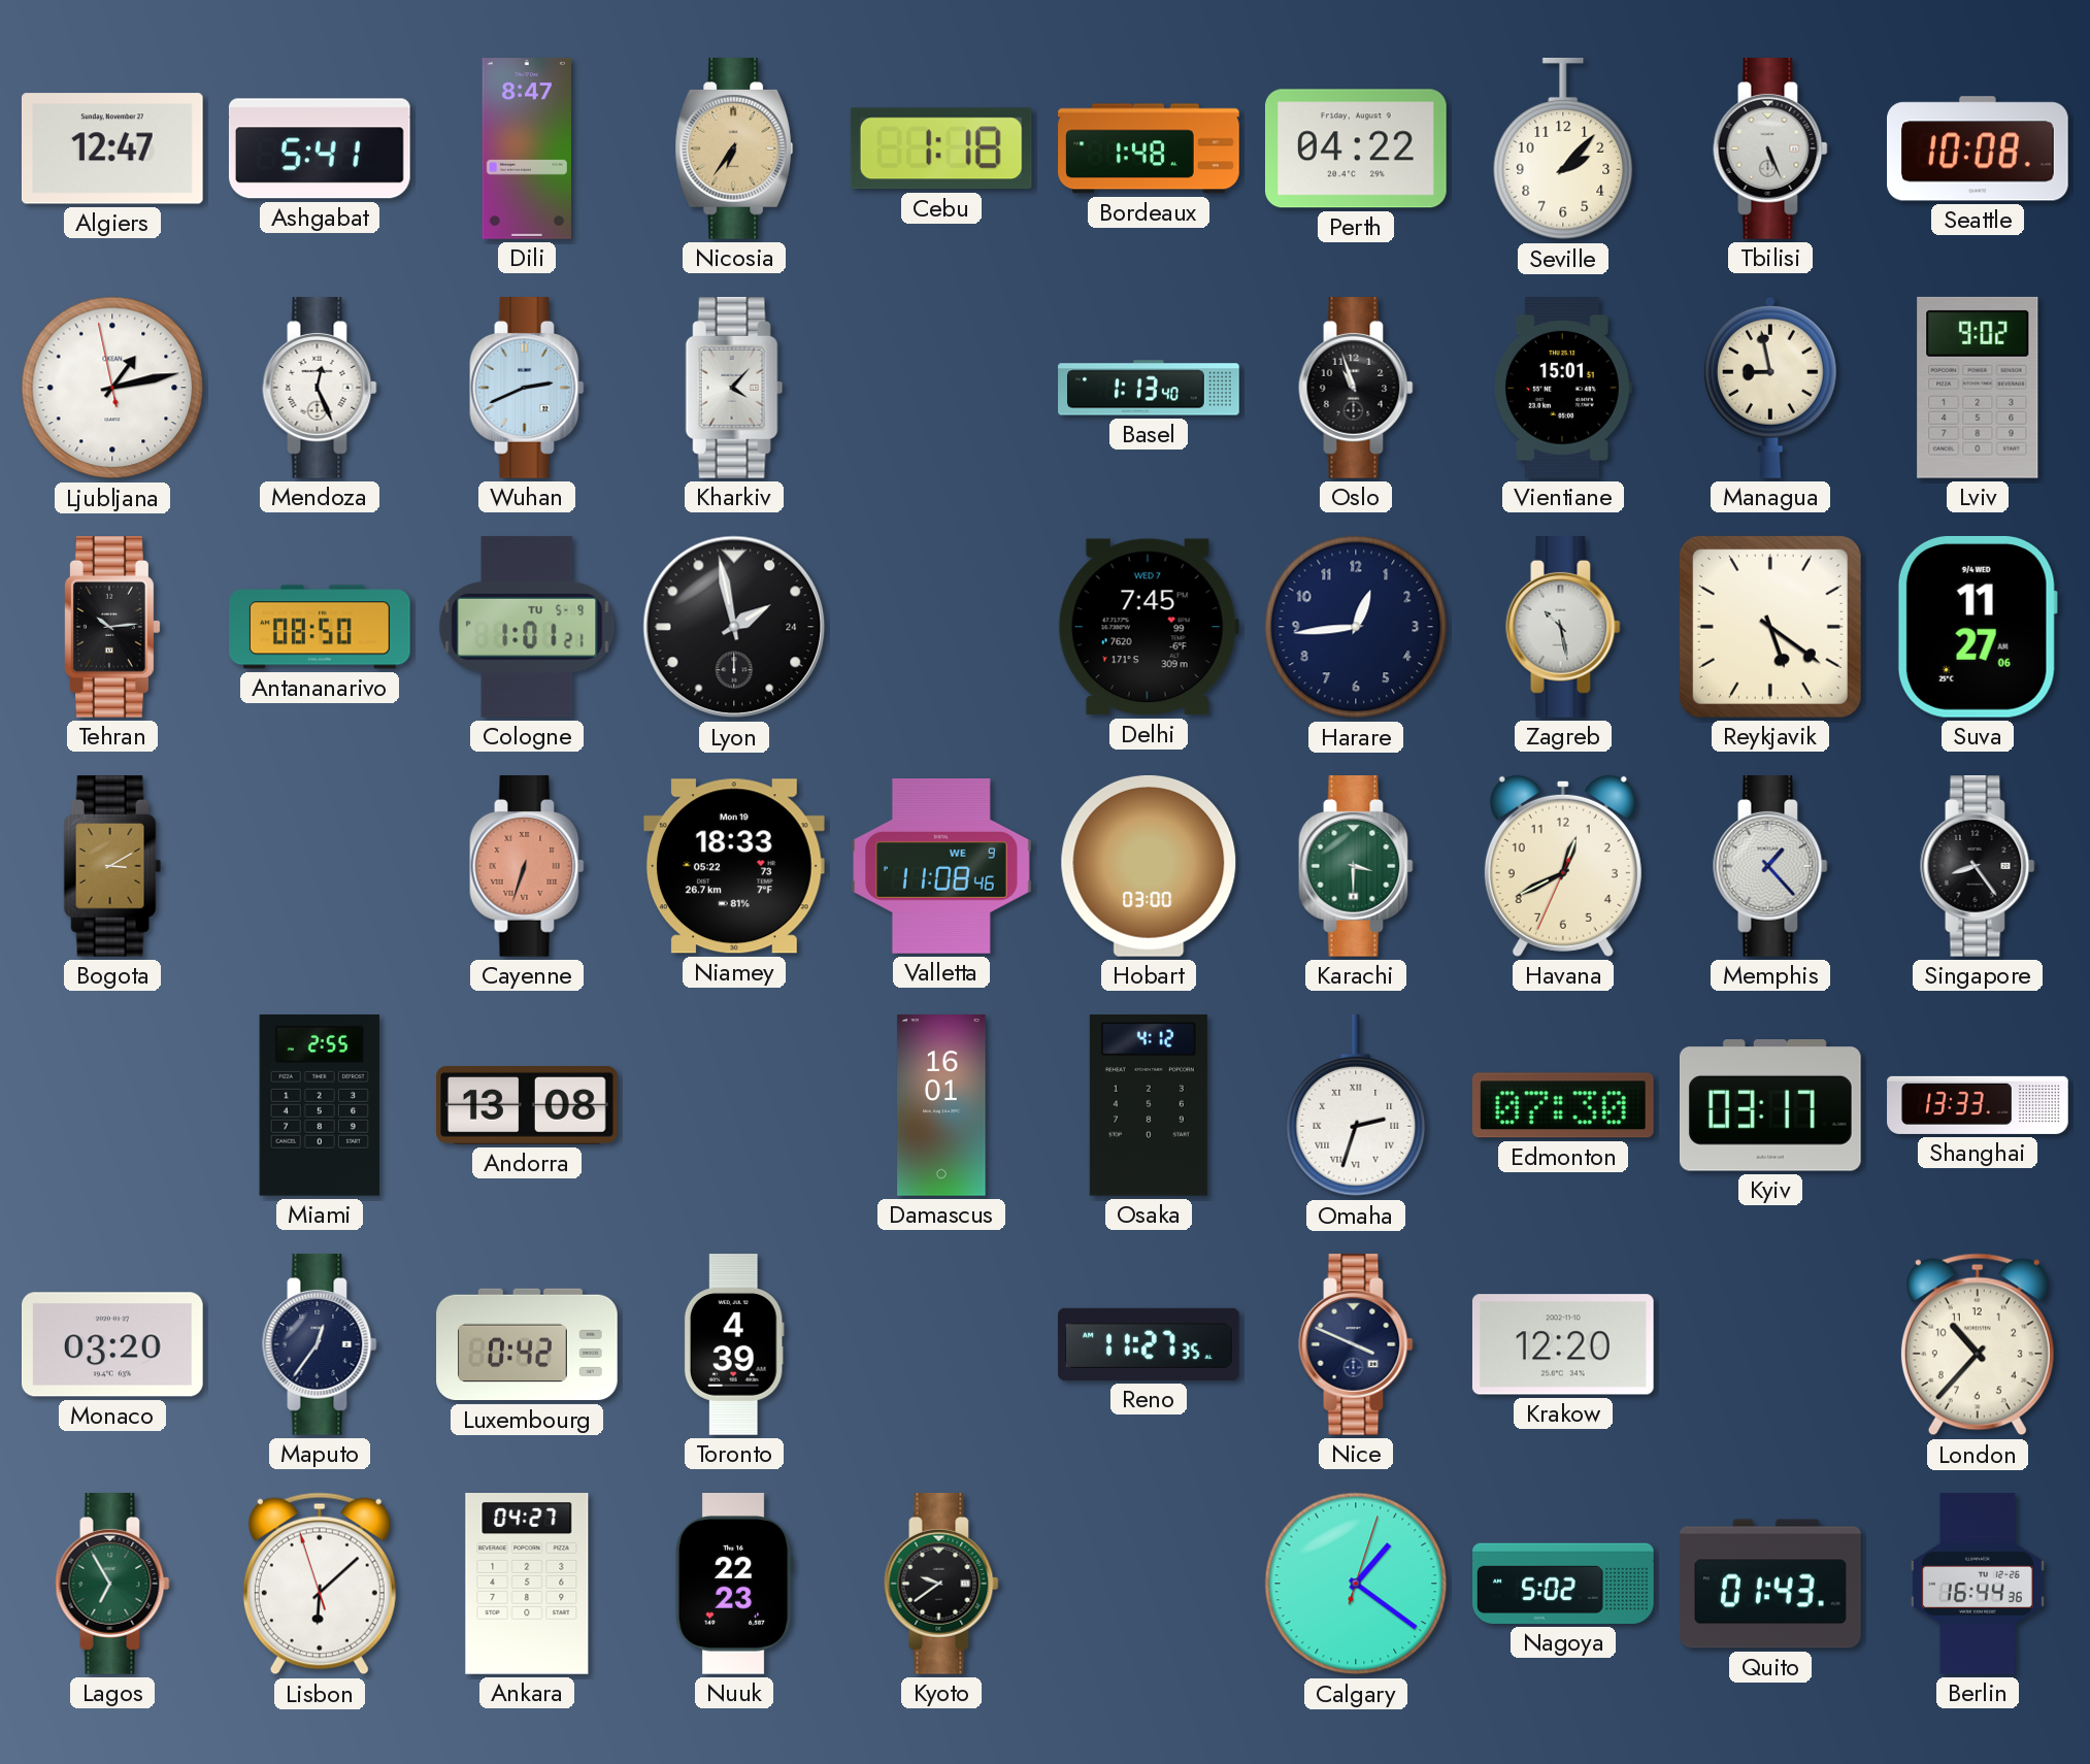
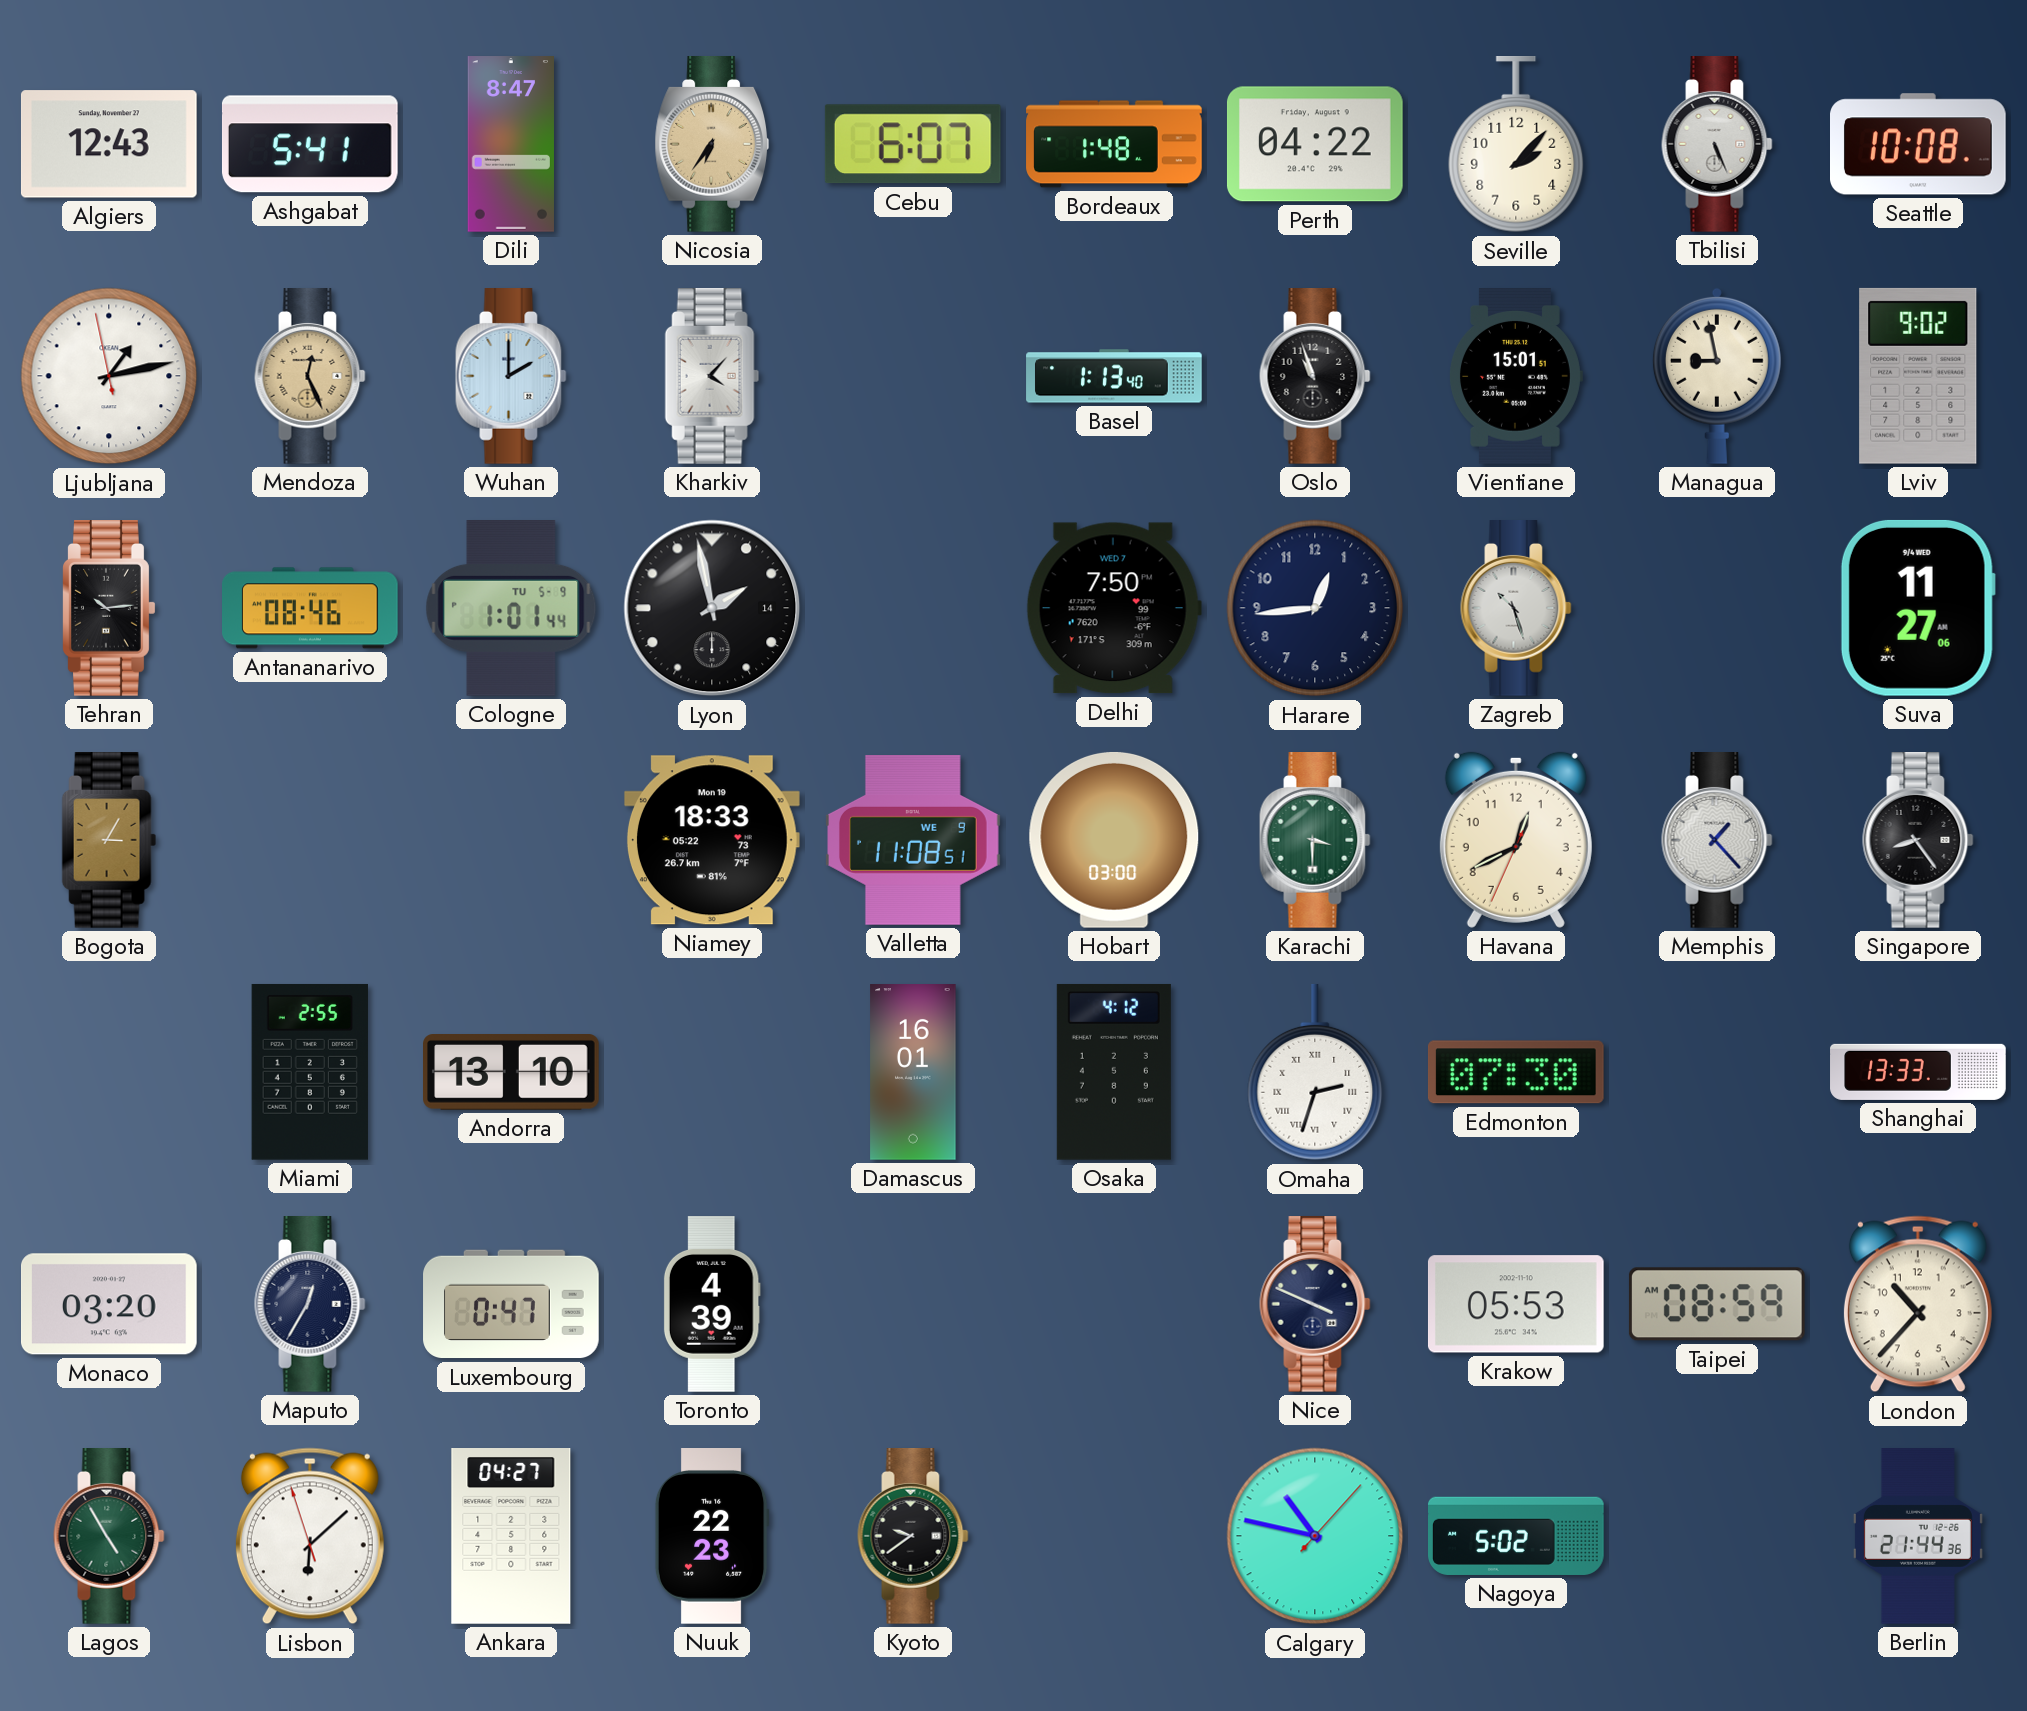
Algiers: 12:47 -> 12:43
Cebu: 1:18 -> 6:07
Mendoza dial: white -> champagne
Wuhan: 2:41 -> 2:00
Antananarivo: 08:50 -> 08:46
Cologne: 1:01:21 -> 1:01:44
Lyon date: 24 -> 14
Delhi: 7:45 -> 7:50
Zagreb: 10:28 -> 10:27
Reykjavik: 5:21 -> none
Bogota: 3:10 -> 3:05
Cayenne: 6:33 -> none
Valletta: 11:08:46 -> 11:08:51
Andorra: 13:08 -> 13:10
Kyiv: 03:17 -> none
Maputo: 12:36 -> 12:35
Luxembourg: 0:42 -> 0:47
Reno: 11:27 -> none
Krakow: 12:20 -> 05:53
Taipei: none -> 08:59
Lagos: 6:55 -> 4:55
Calgary: 1:21 -> 10:47
Quito: 01:43 -> none
Berlin: 16:44 -> 21:44
